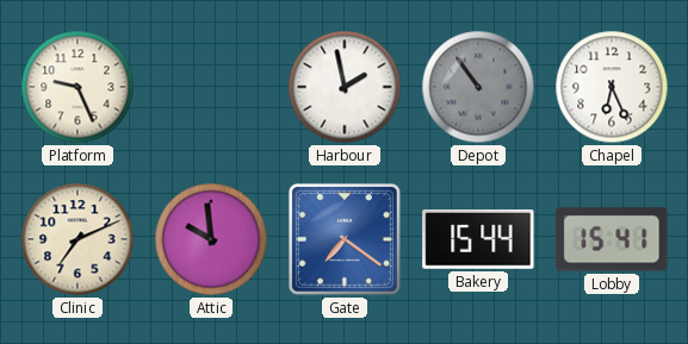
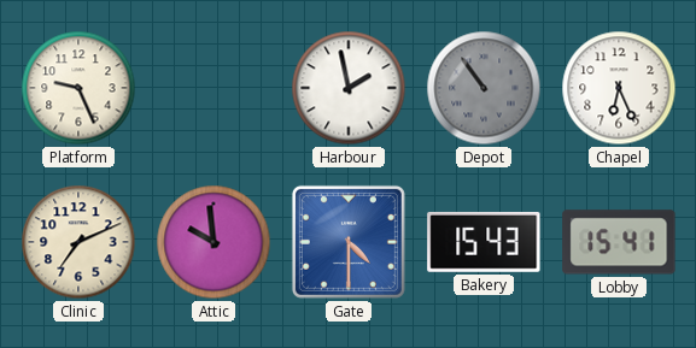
Gate: 7:21 -> 4:30
Bakery: 15:44 -> 15:43
